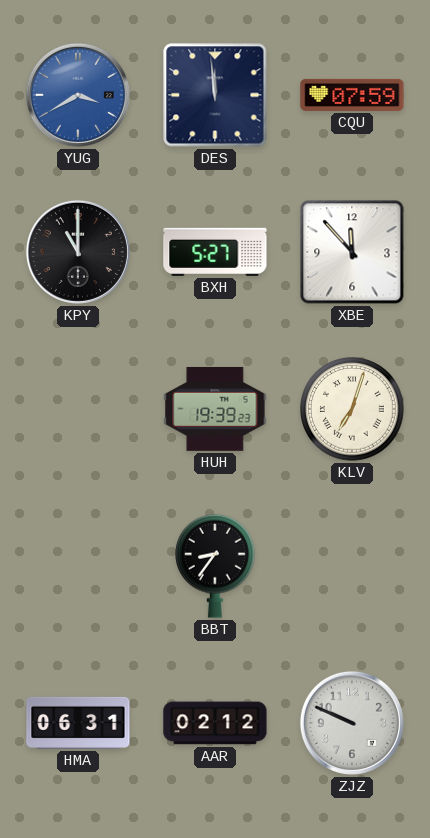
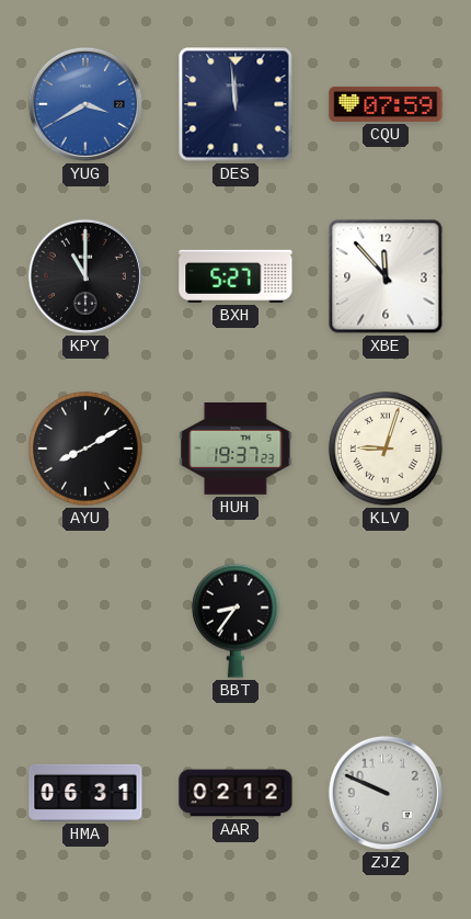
AYU: none -> 8:10
HUH: 19:39 -> 19:37
KLV: 7:03 -> 9:03
